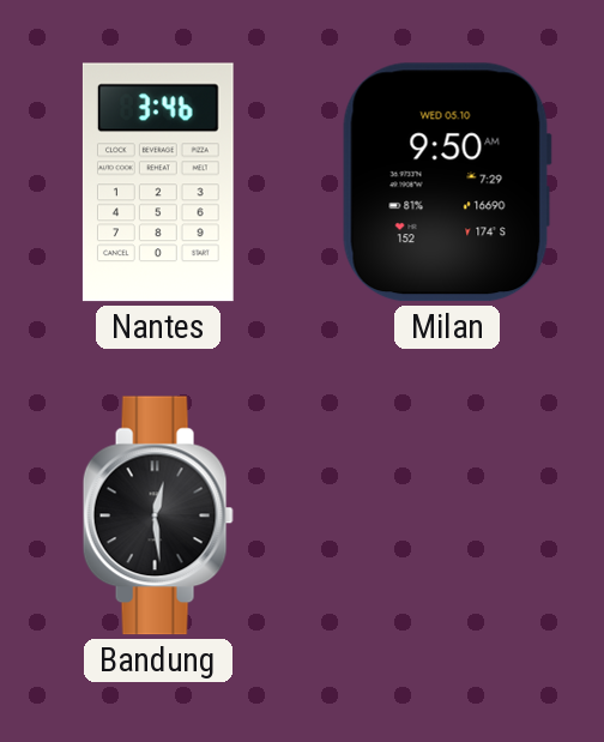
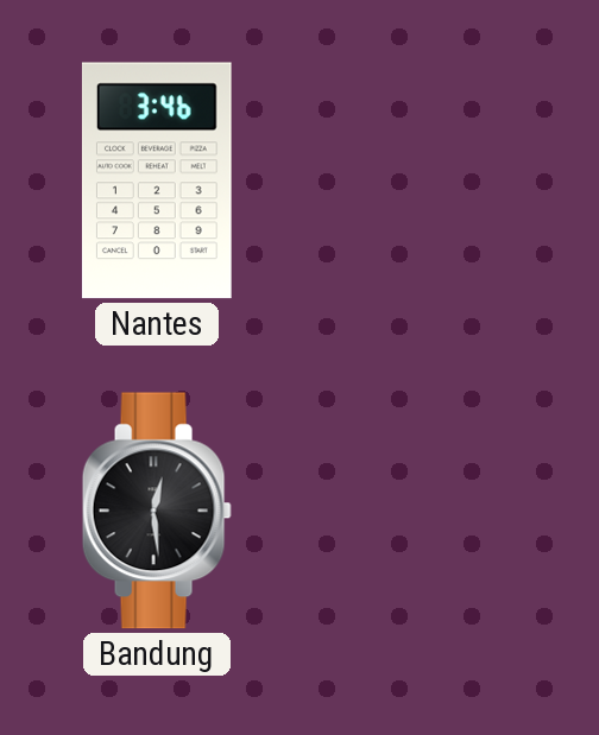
Milan: 9:50 -> none
